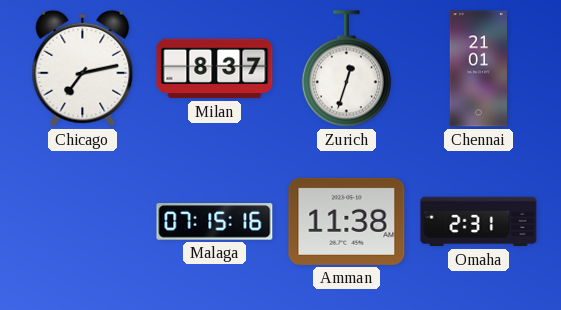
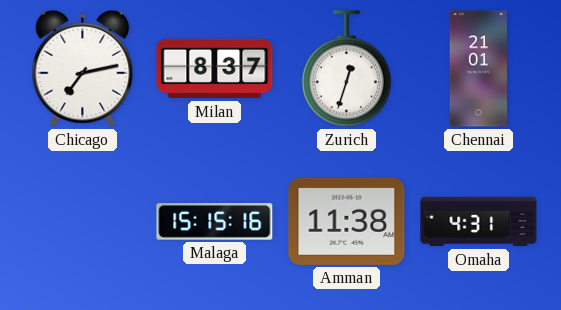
Malaga: 07:15 -> 15:15
Omaha: 2:31 -> 4:31
